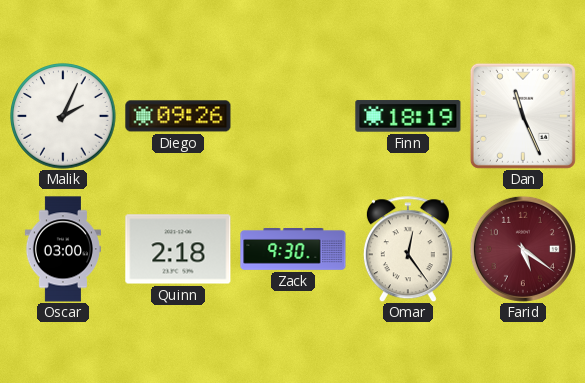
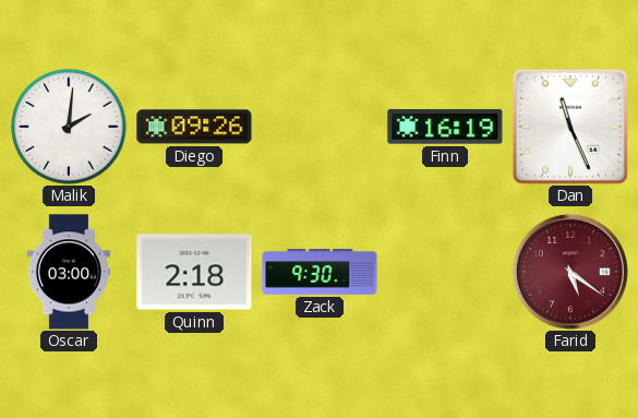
Malik: 2:04 -> 2:01
Finn: 18:19 -> 16:19
Omar: 12:24 -> none
